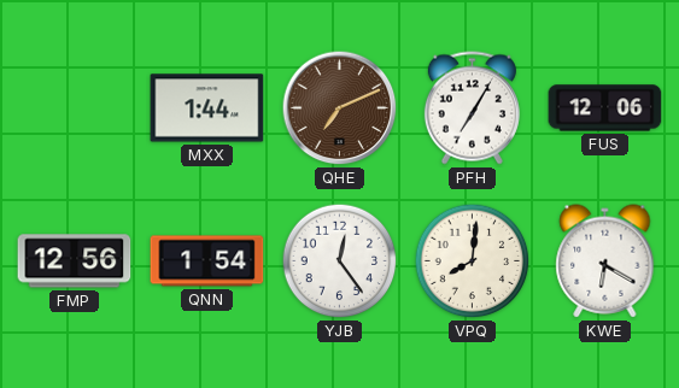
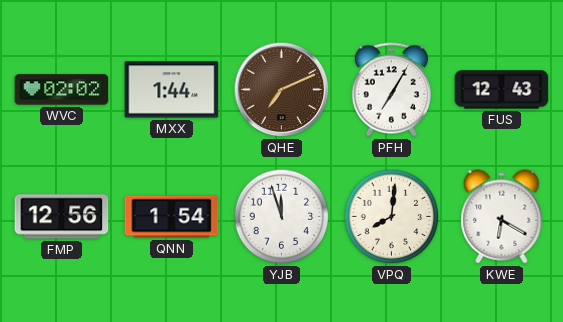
WVC: none -> 02:02
FUS: 12:06 -> 12:43
YJB: 12:24 -> 11:57
